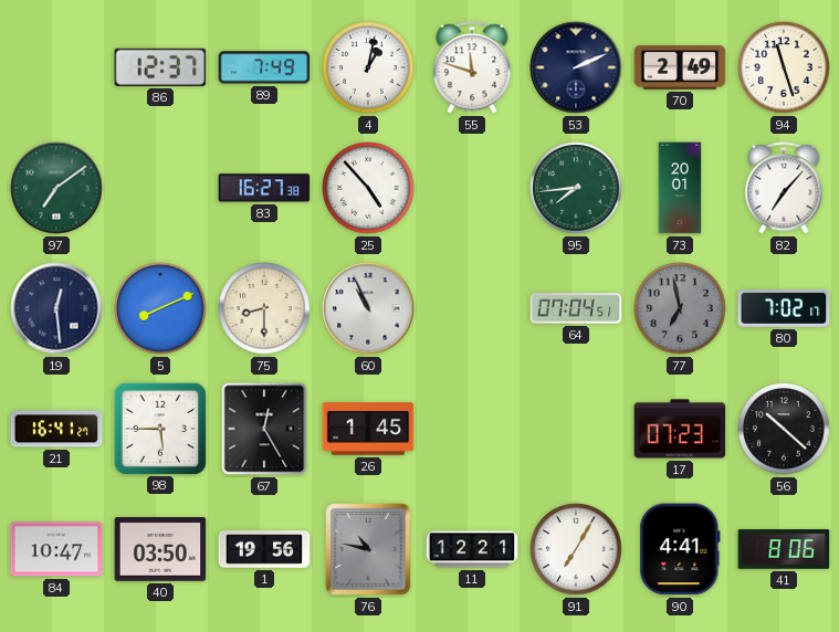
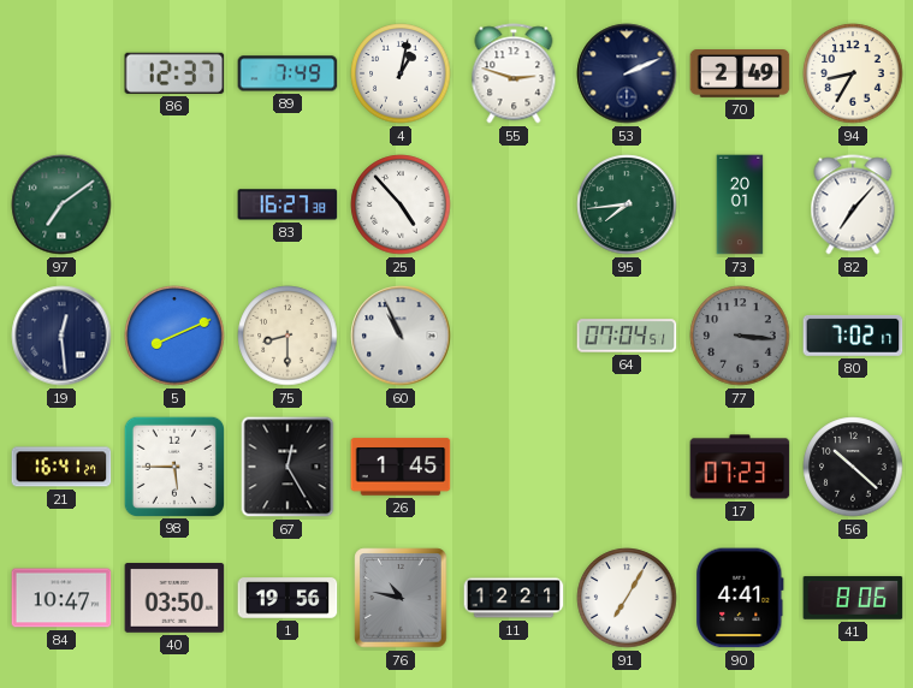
55: 11:48 -> 2:48
94: 11:27 -> 8:35
77: 6:58 -> 3:16
